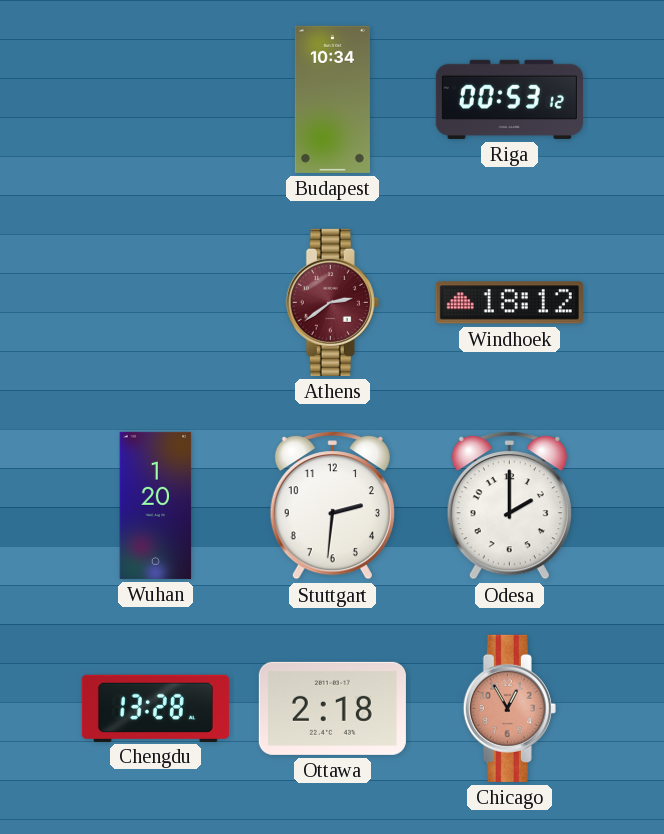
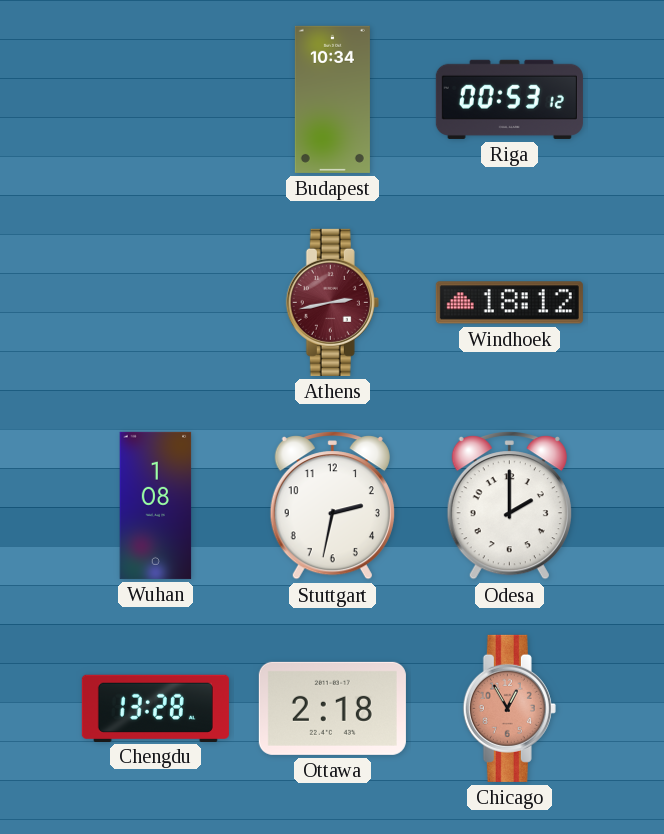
Athens: 2:39 -> 2:43
Wuhan: 1:20 -> 1:08
Stuttgart: 2:31 -> 2:32
